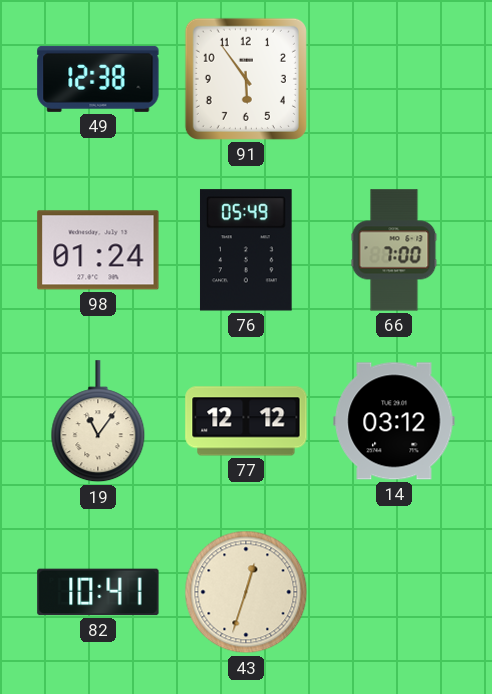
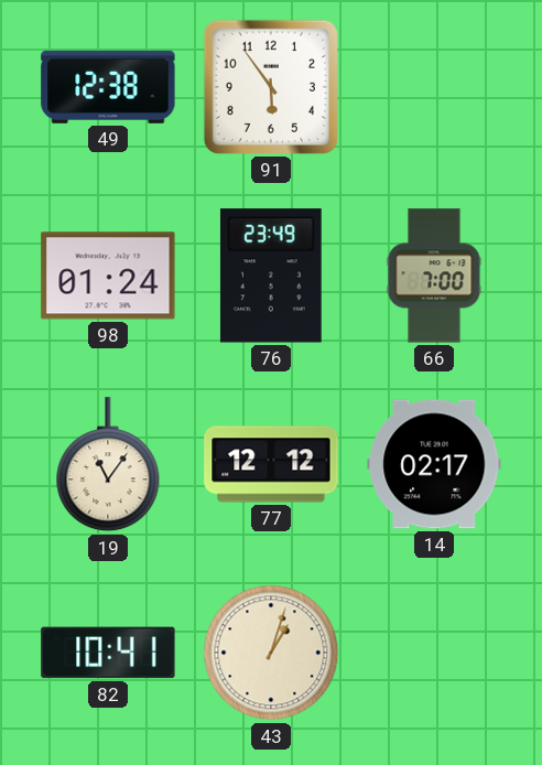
76: 05:49 -> 23:49
14: 03:12 -> 02:17
43: 12:33 -> 1:03
